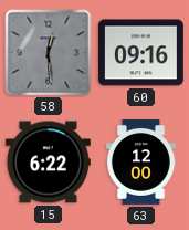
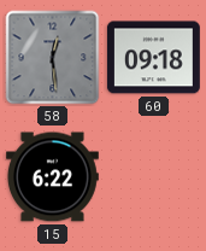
60: 09:16 -> 09:18
63: 12:00 -> none
